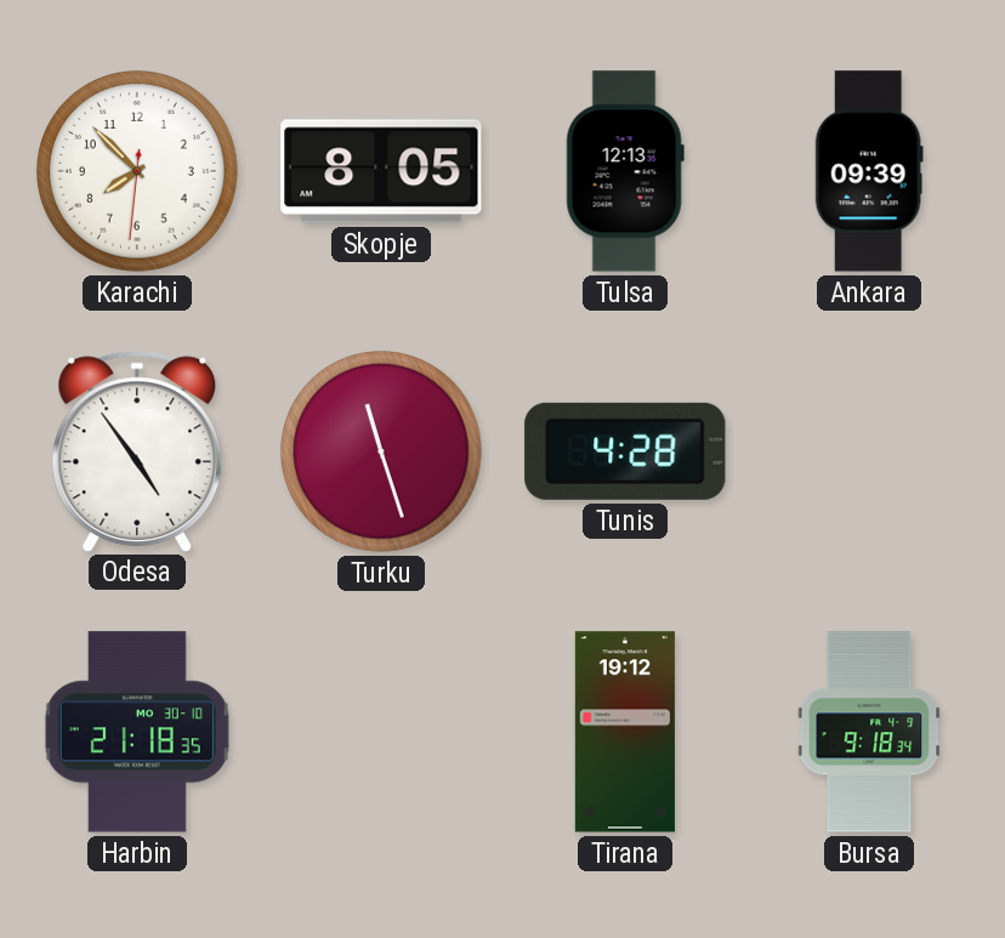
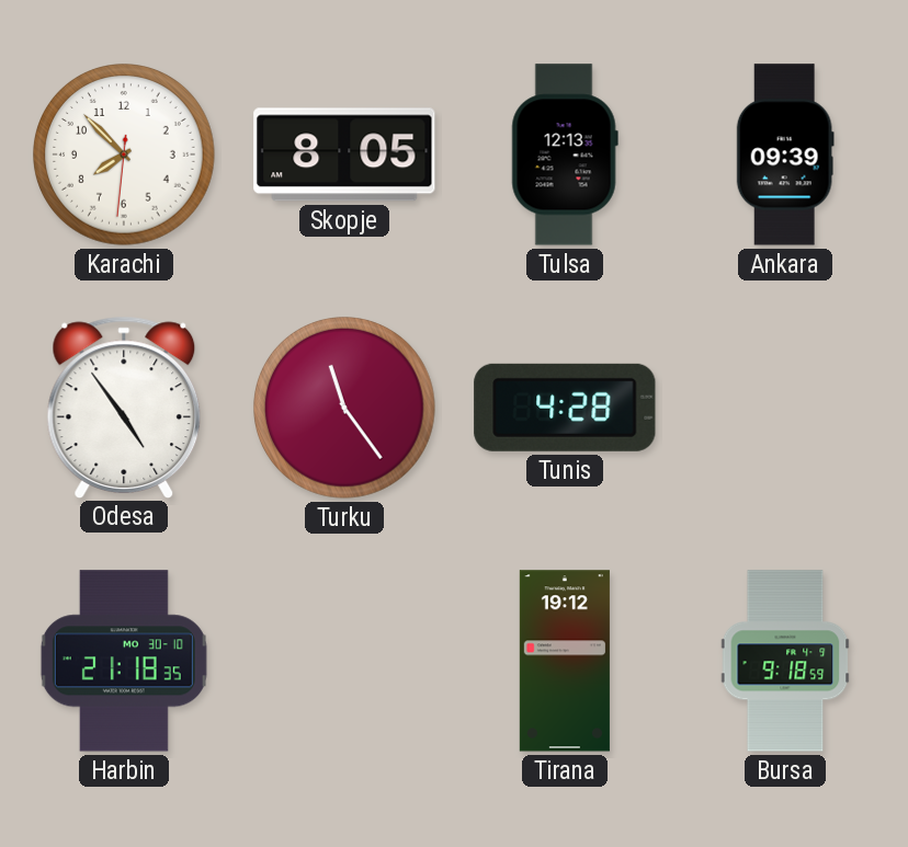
Turku: 11:27 -> 11:24
Bursa: 9:18:34 -> 9:18:59
